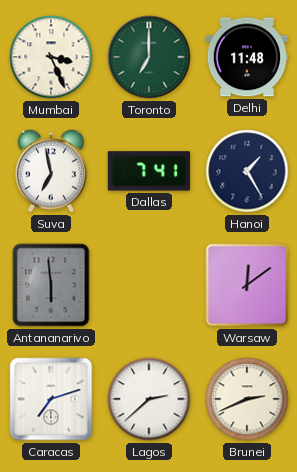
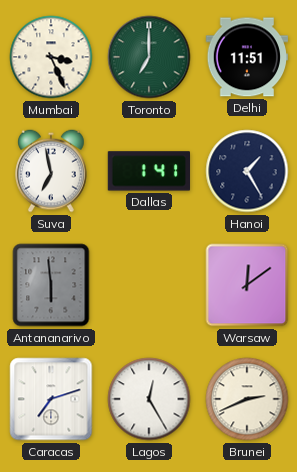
Delhi: 11:48 -> 11:51
Dallas: 7:41 -> 1:41
Lagos: 2:38 -> 12:25
